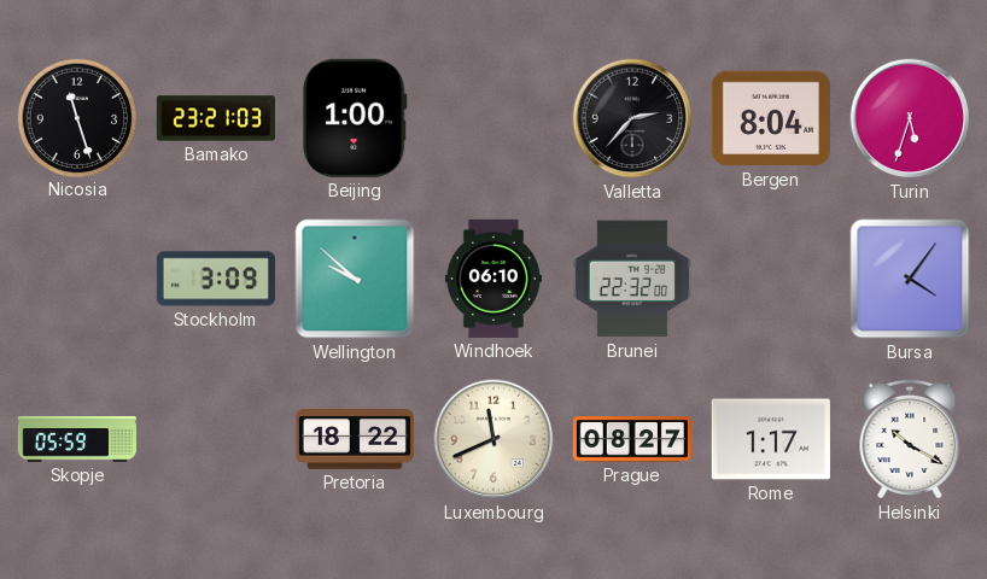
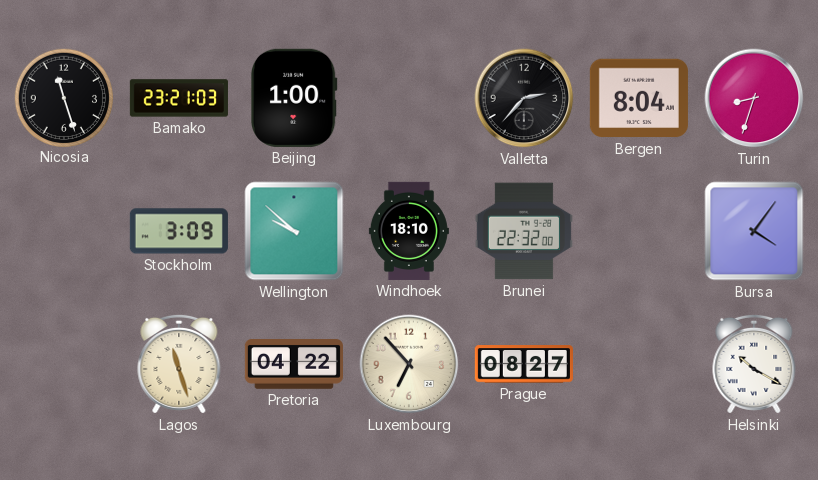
Turin: 5:33 -> 8:33
Windhoek: 06:10 -> 18:10
Skopje: 05:59 -> none
Lagos: none -> 11:27
Pretoria: 18:22 -> 04:22
Luxembourg: 11:41 -> 6:53
Rome: 1:17 -> none
